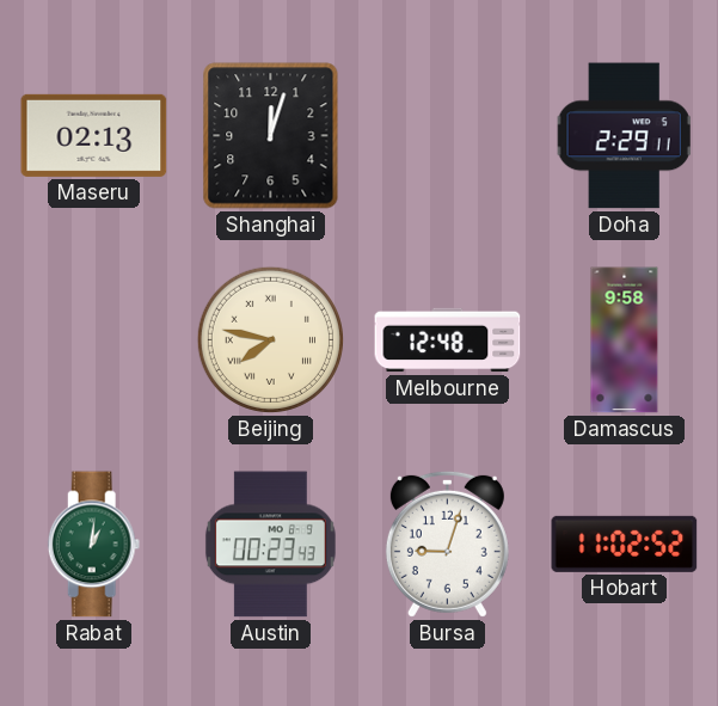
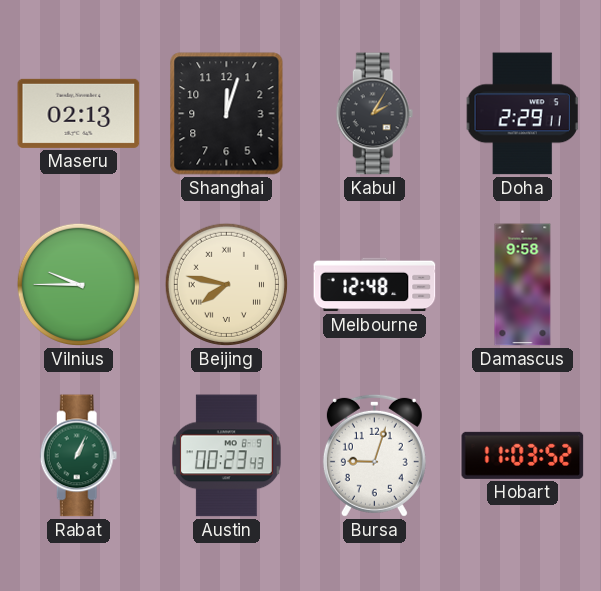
Kabul: none -> 2:05
Vilnius: none -> 9:45
Rabat: 1:01 -> 1:04
Hobart: 11:02 -> 11:03
